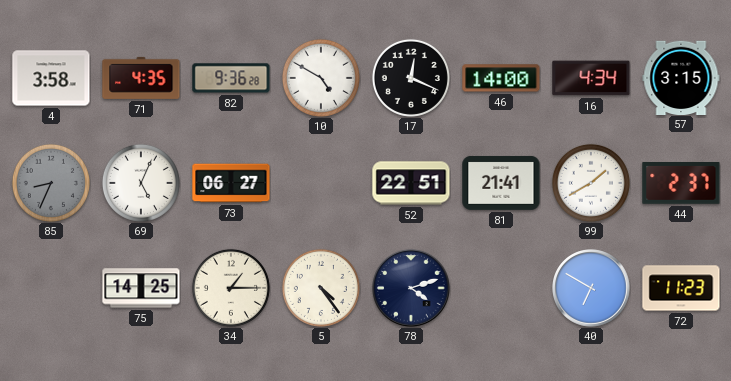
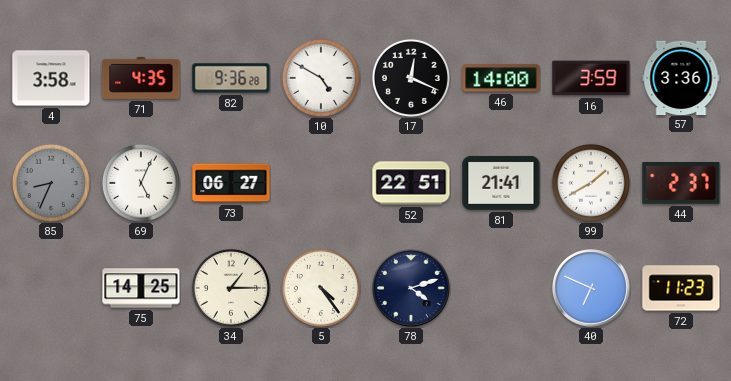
16: 4:34 -> 3:59
57: 3:15 -> 3:36
40: 6:50 -> 6:49
